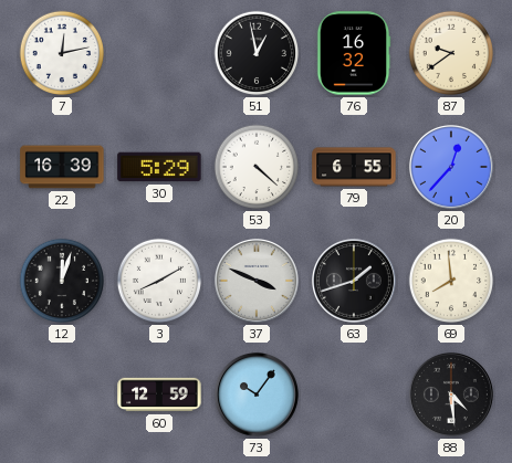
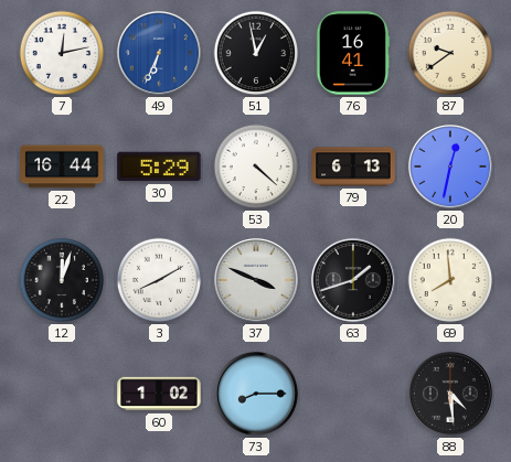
49: none -> 6:34
76: 16:32 -> 16:41
22: 16:39 -> 16:44
79: 6:55 -> 6:13
20: 12:37 -> 12:32
60: 12:59 -> 1:02
73: 10:06 -> 8:15
